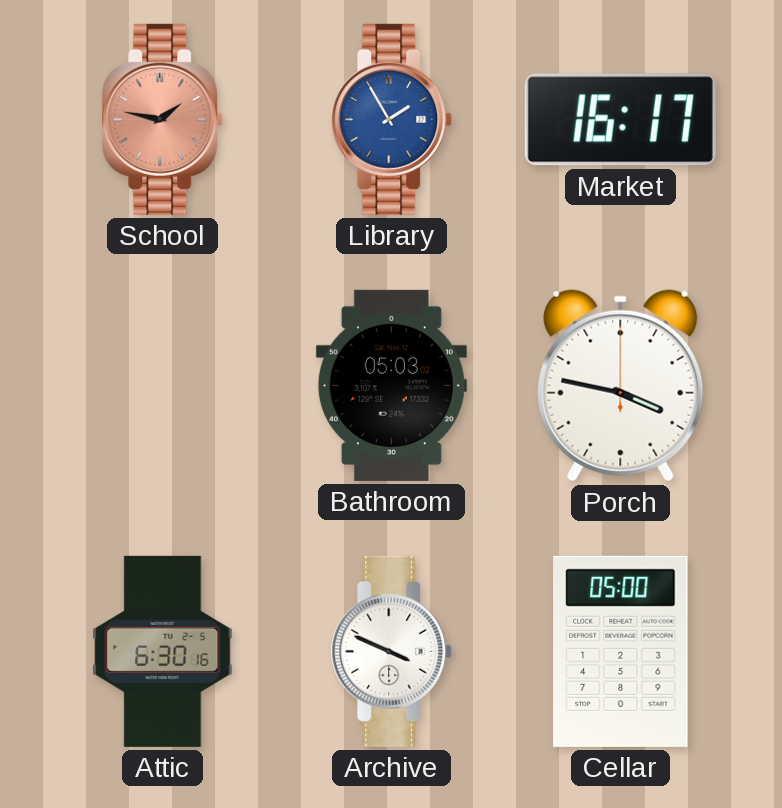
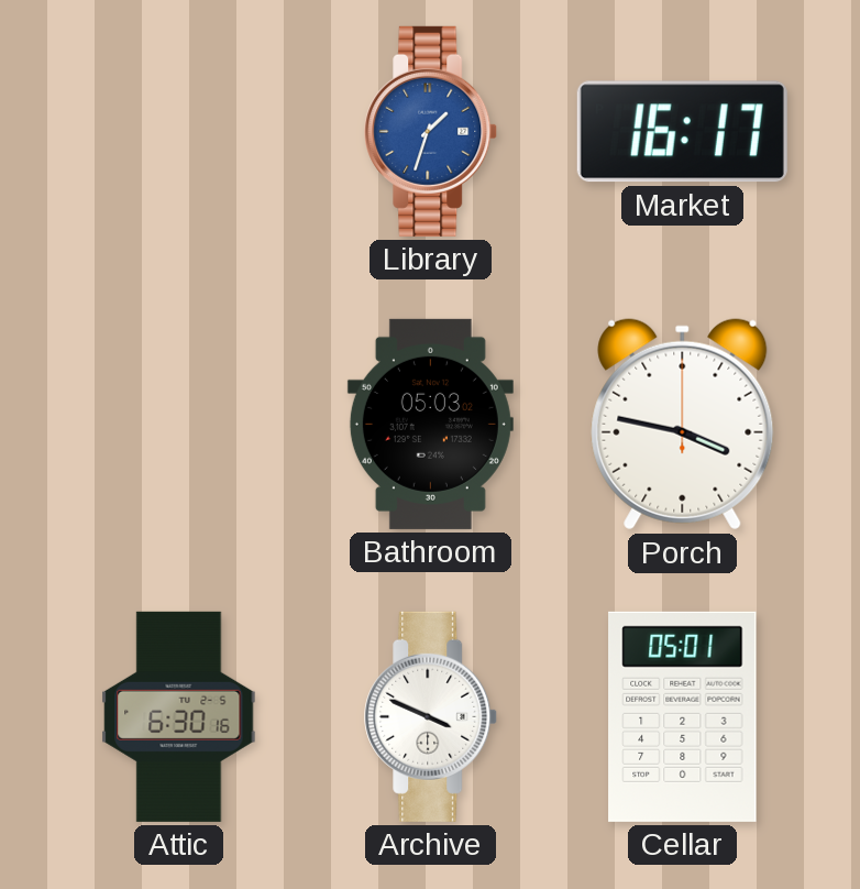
School: 1:47 -> none
Library: 1:55 -> 1:33
Cellar: 05:00 -> 05:01
